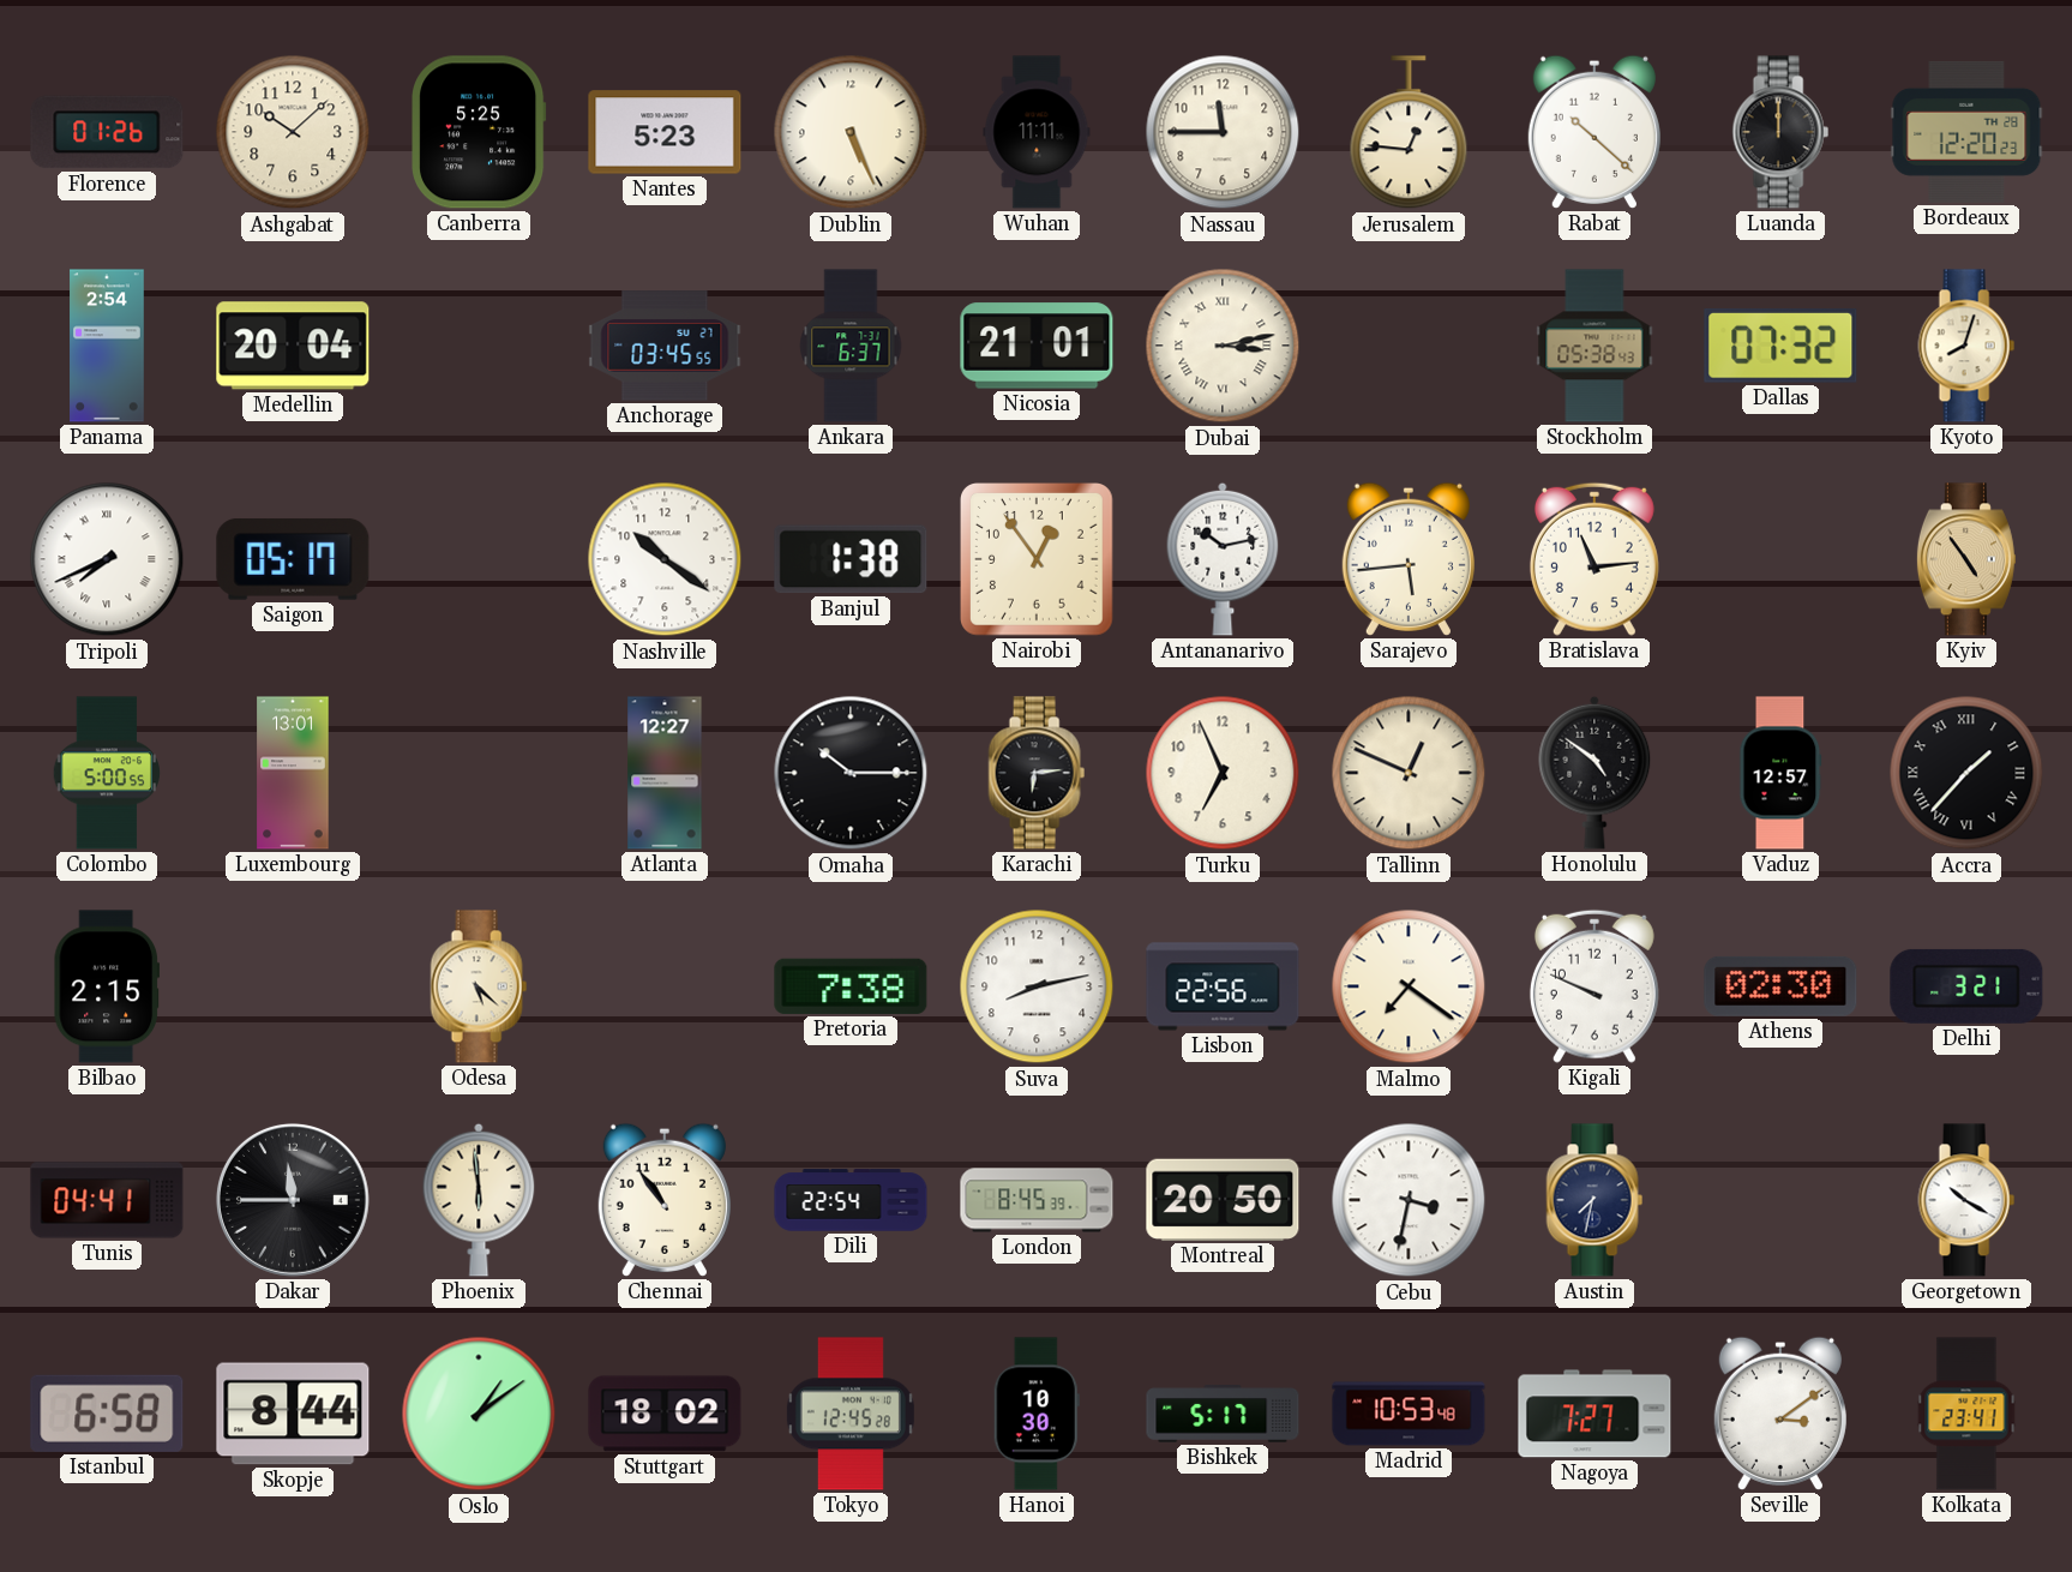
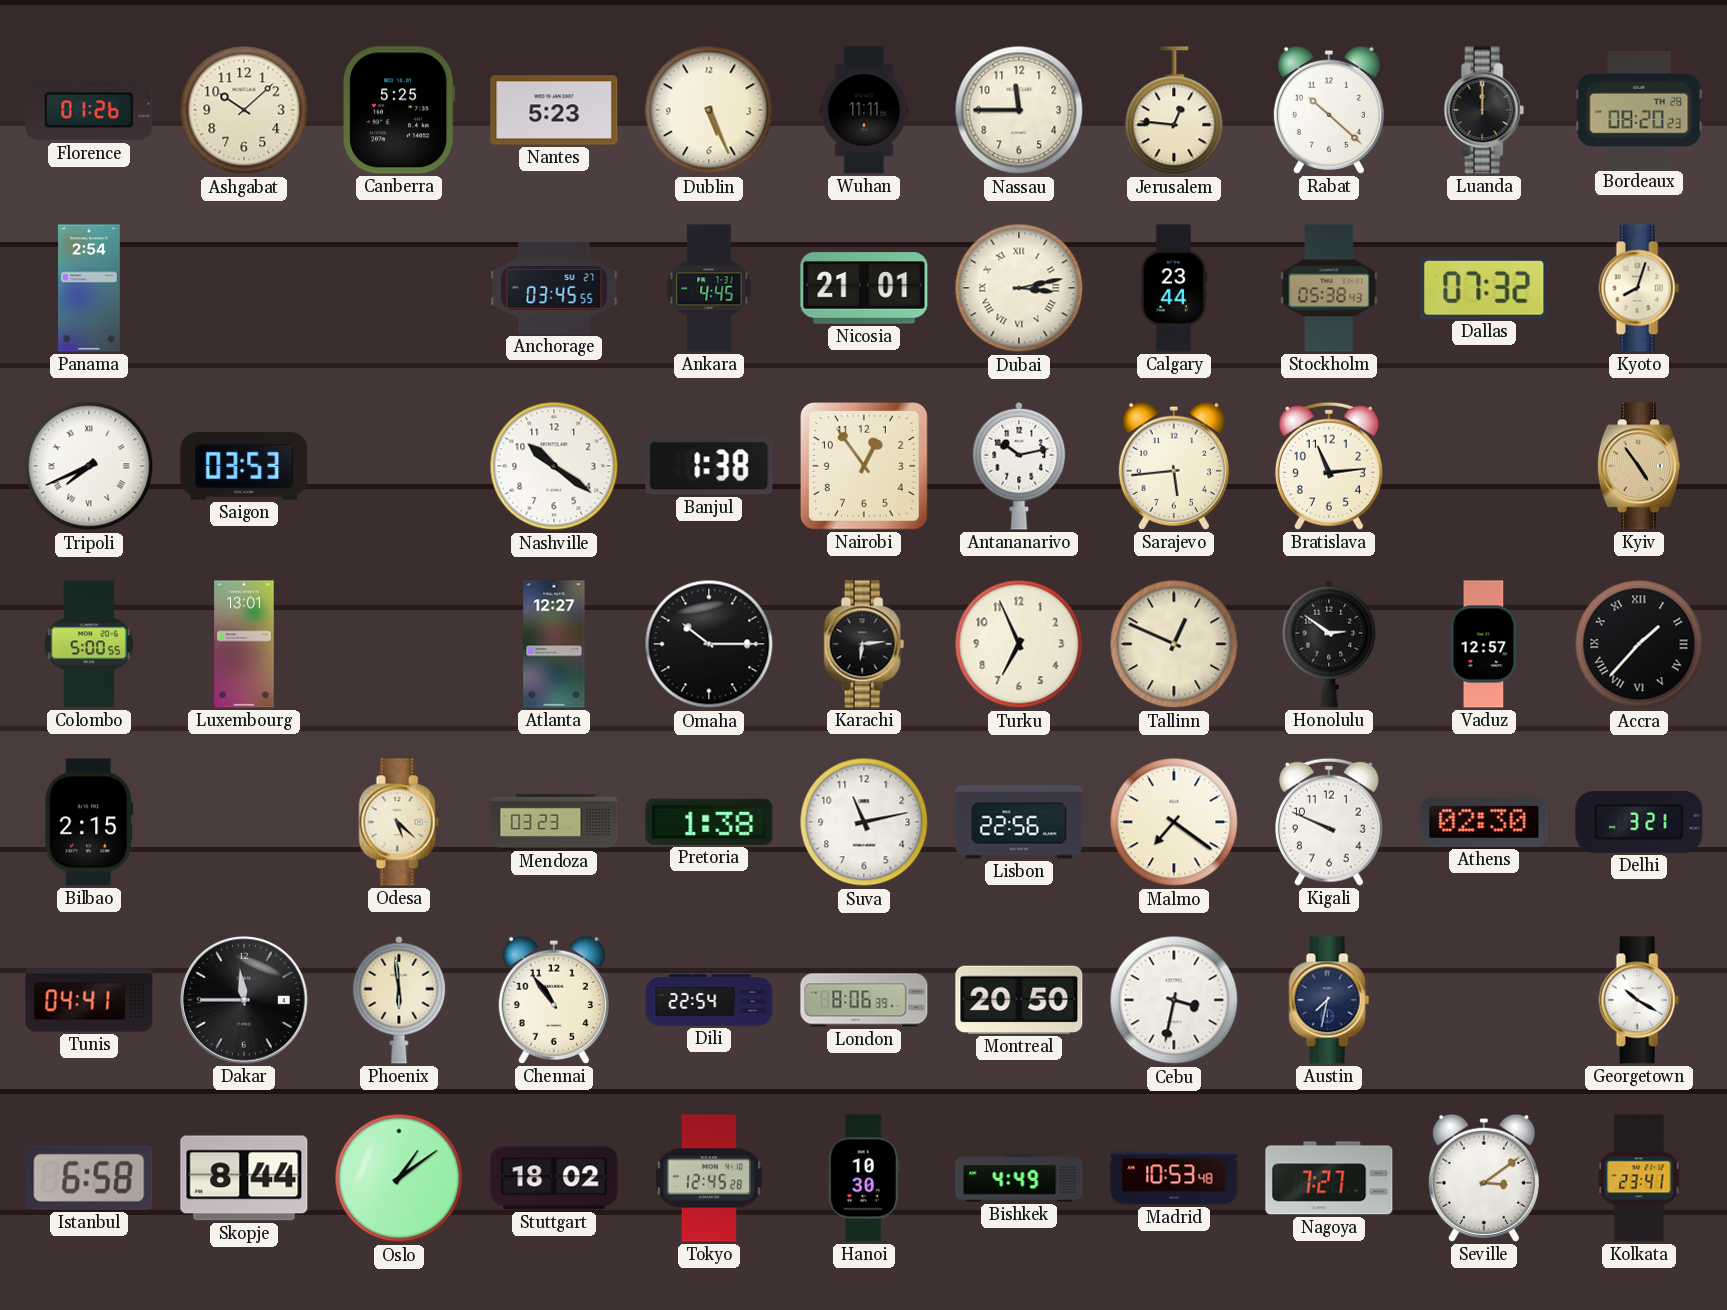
Bordeaux: 12:20 -> 08:20
Medellin: 20:04 -> none
Ankara: 6:37 -> 4:45
Calgary: none -> 23:44
Saigon: 05:17 -> 03:53
Honolulu: 4:51 -> 2:51
Mendoza: none -> 03:23
Pretoria: 7:38 -> 1:38
Suva: 8:13 -> 11:13
London: 8:45 -> 8:06
Bishkek: 5:17 -> 4:49
